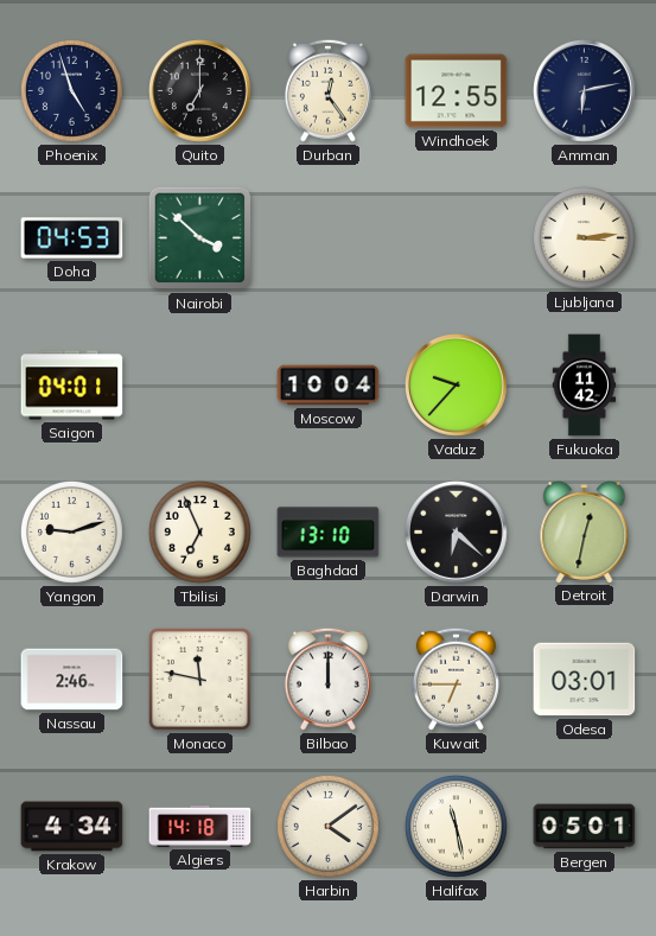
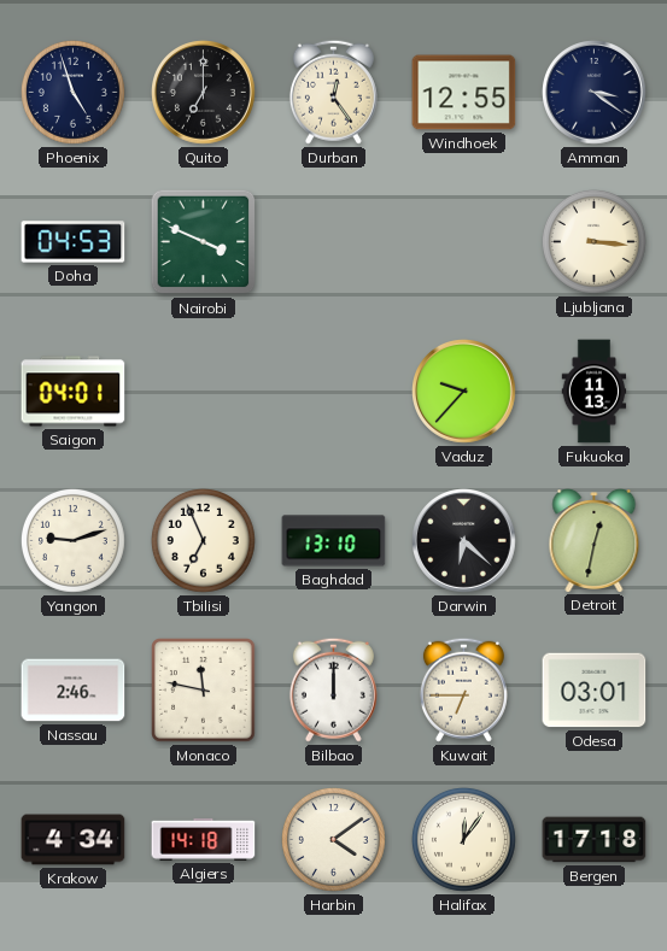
Amman: 6:13 -> 3:21
Nairobi: 3:52 -> 3:49
Ljubljana: 3:14 -> 3:16
Moscow: 10:04 -> none
Fukuoka: 11:42 -> 11:13
Halifax: 11:28 -> 12:06
Bergen: 05:01 -> 17:18
